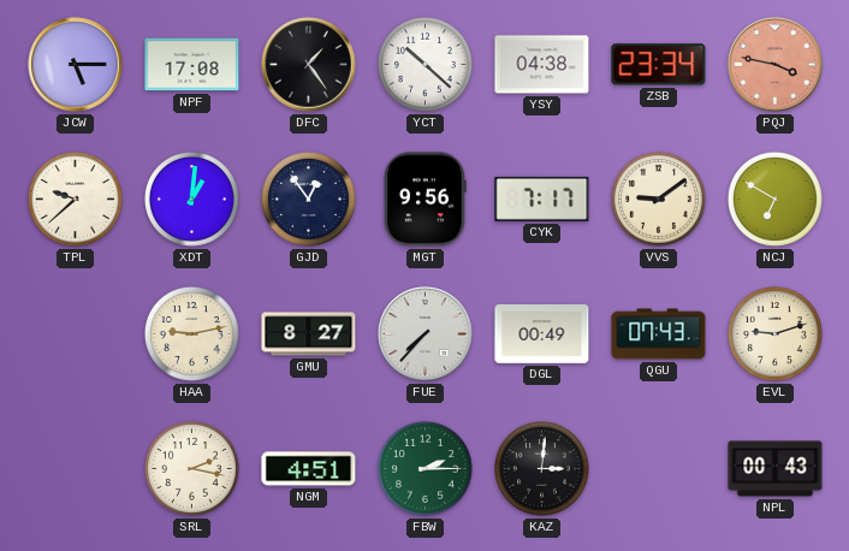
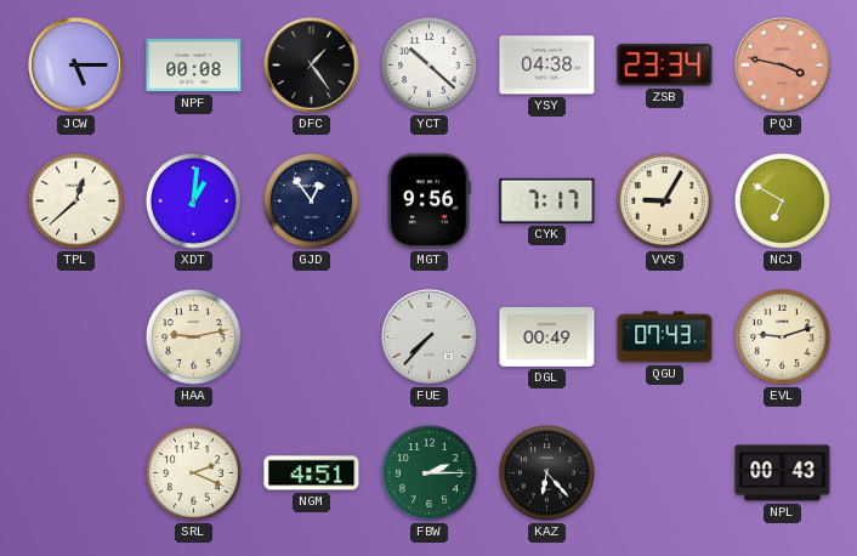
NPF: 17:08 -> 00:08
TPL: 9:38 -> 12:38
VVS: 9:09 -> 9:05
GMU: 8:27 -> none
SRL: 2:17 -> 2:19
KAZ: 3:01 -> 6:23
